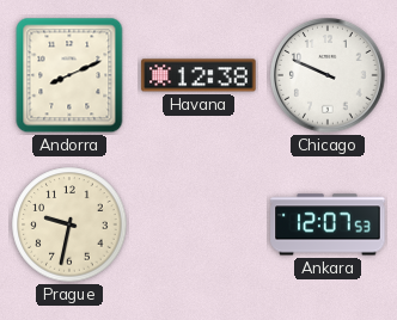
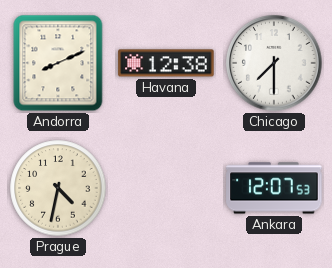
Chicago: 9:49 -> 7:30
Prague: 9:32 -> 4:32
